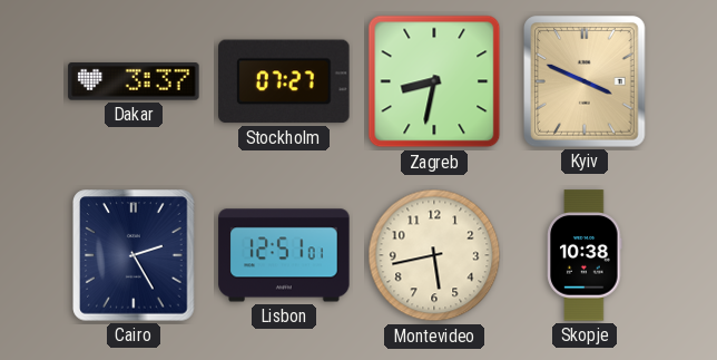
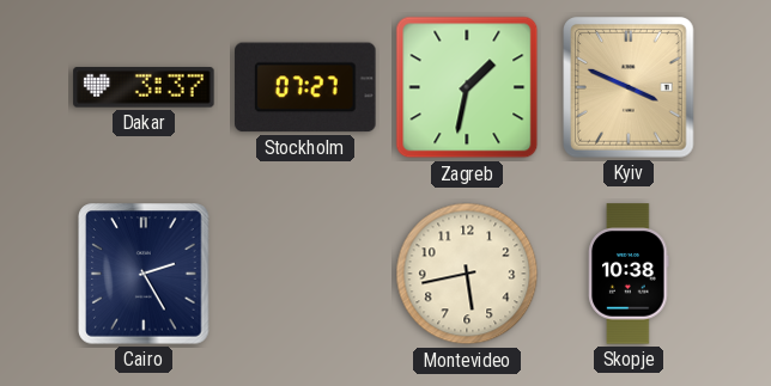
Zagreb: 8:32 -> 1:32
Lisbon: 12:51 -> none
